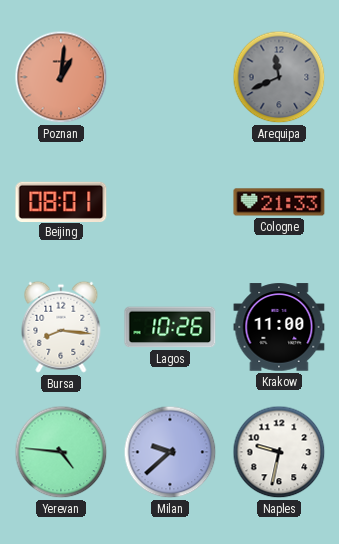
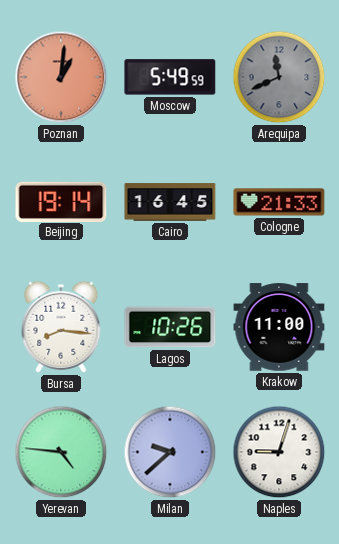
Moscow: none -> 5:49
Beijing: 08:01 -> 19:14
Cairo: none -> 16:45
Naples: 9:32 -> 9:03
